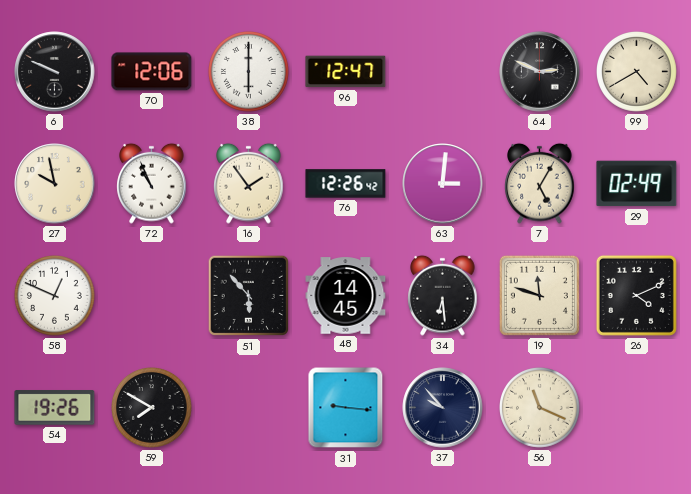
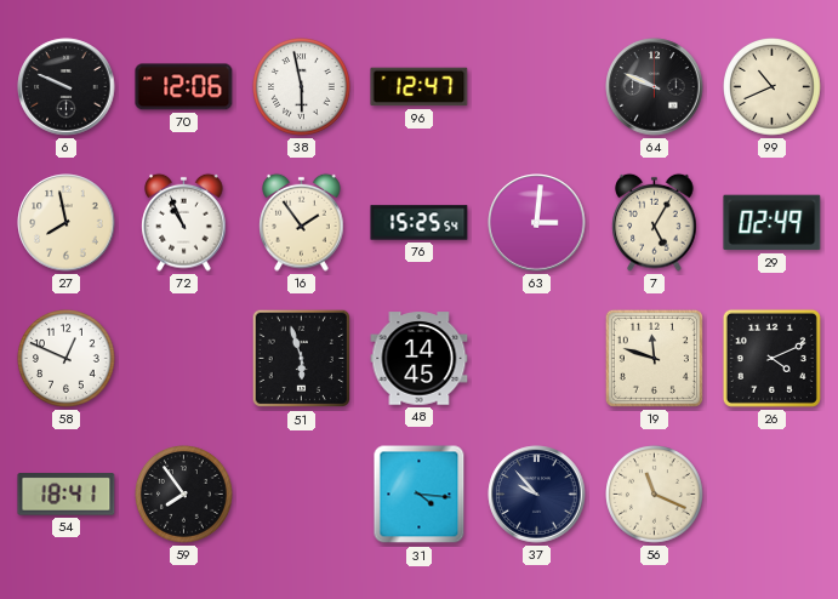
38: 6:00 -> 5:58
64: 2:49 -> 9:49
99: 4:40 -> 10:41
27: 9:58 -> 7:58
76: 12:26 -> 15:25
51: 5:53 -> 5:57
34: 6:29 -> none
54: 19:26 -> 18:41
59: 7:50 -> 7:54
31: 9:16 -> 4:16
